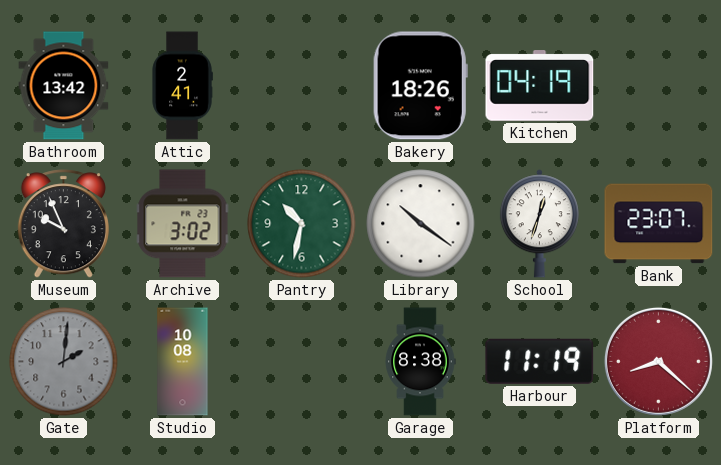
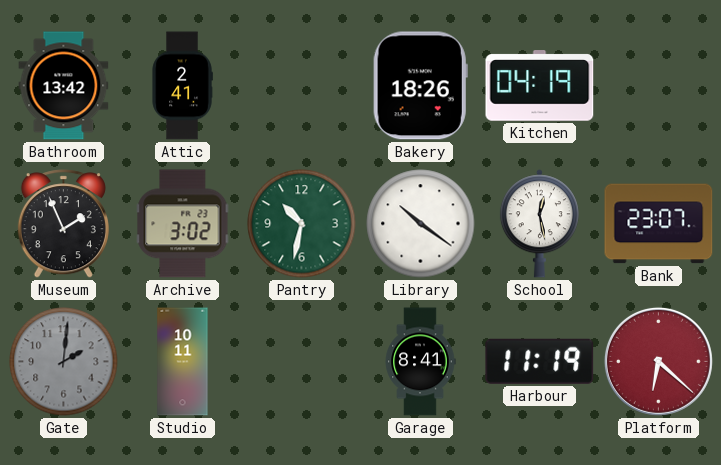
Museum: 9:56 -> 1:56
School: 12:33 -> 12:28
Studio: 10:08 -> 10:11
Garage: 8:38 -> 8:41
Platform: 8:22 -> 6:22
